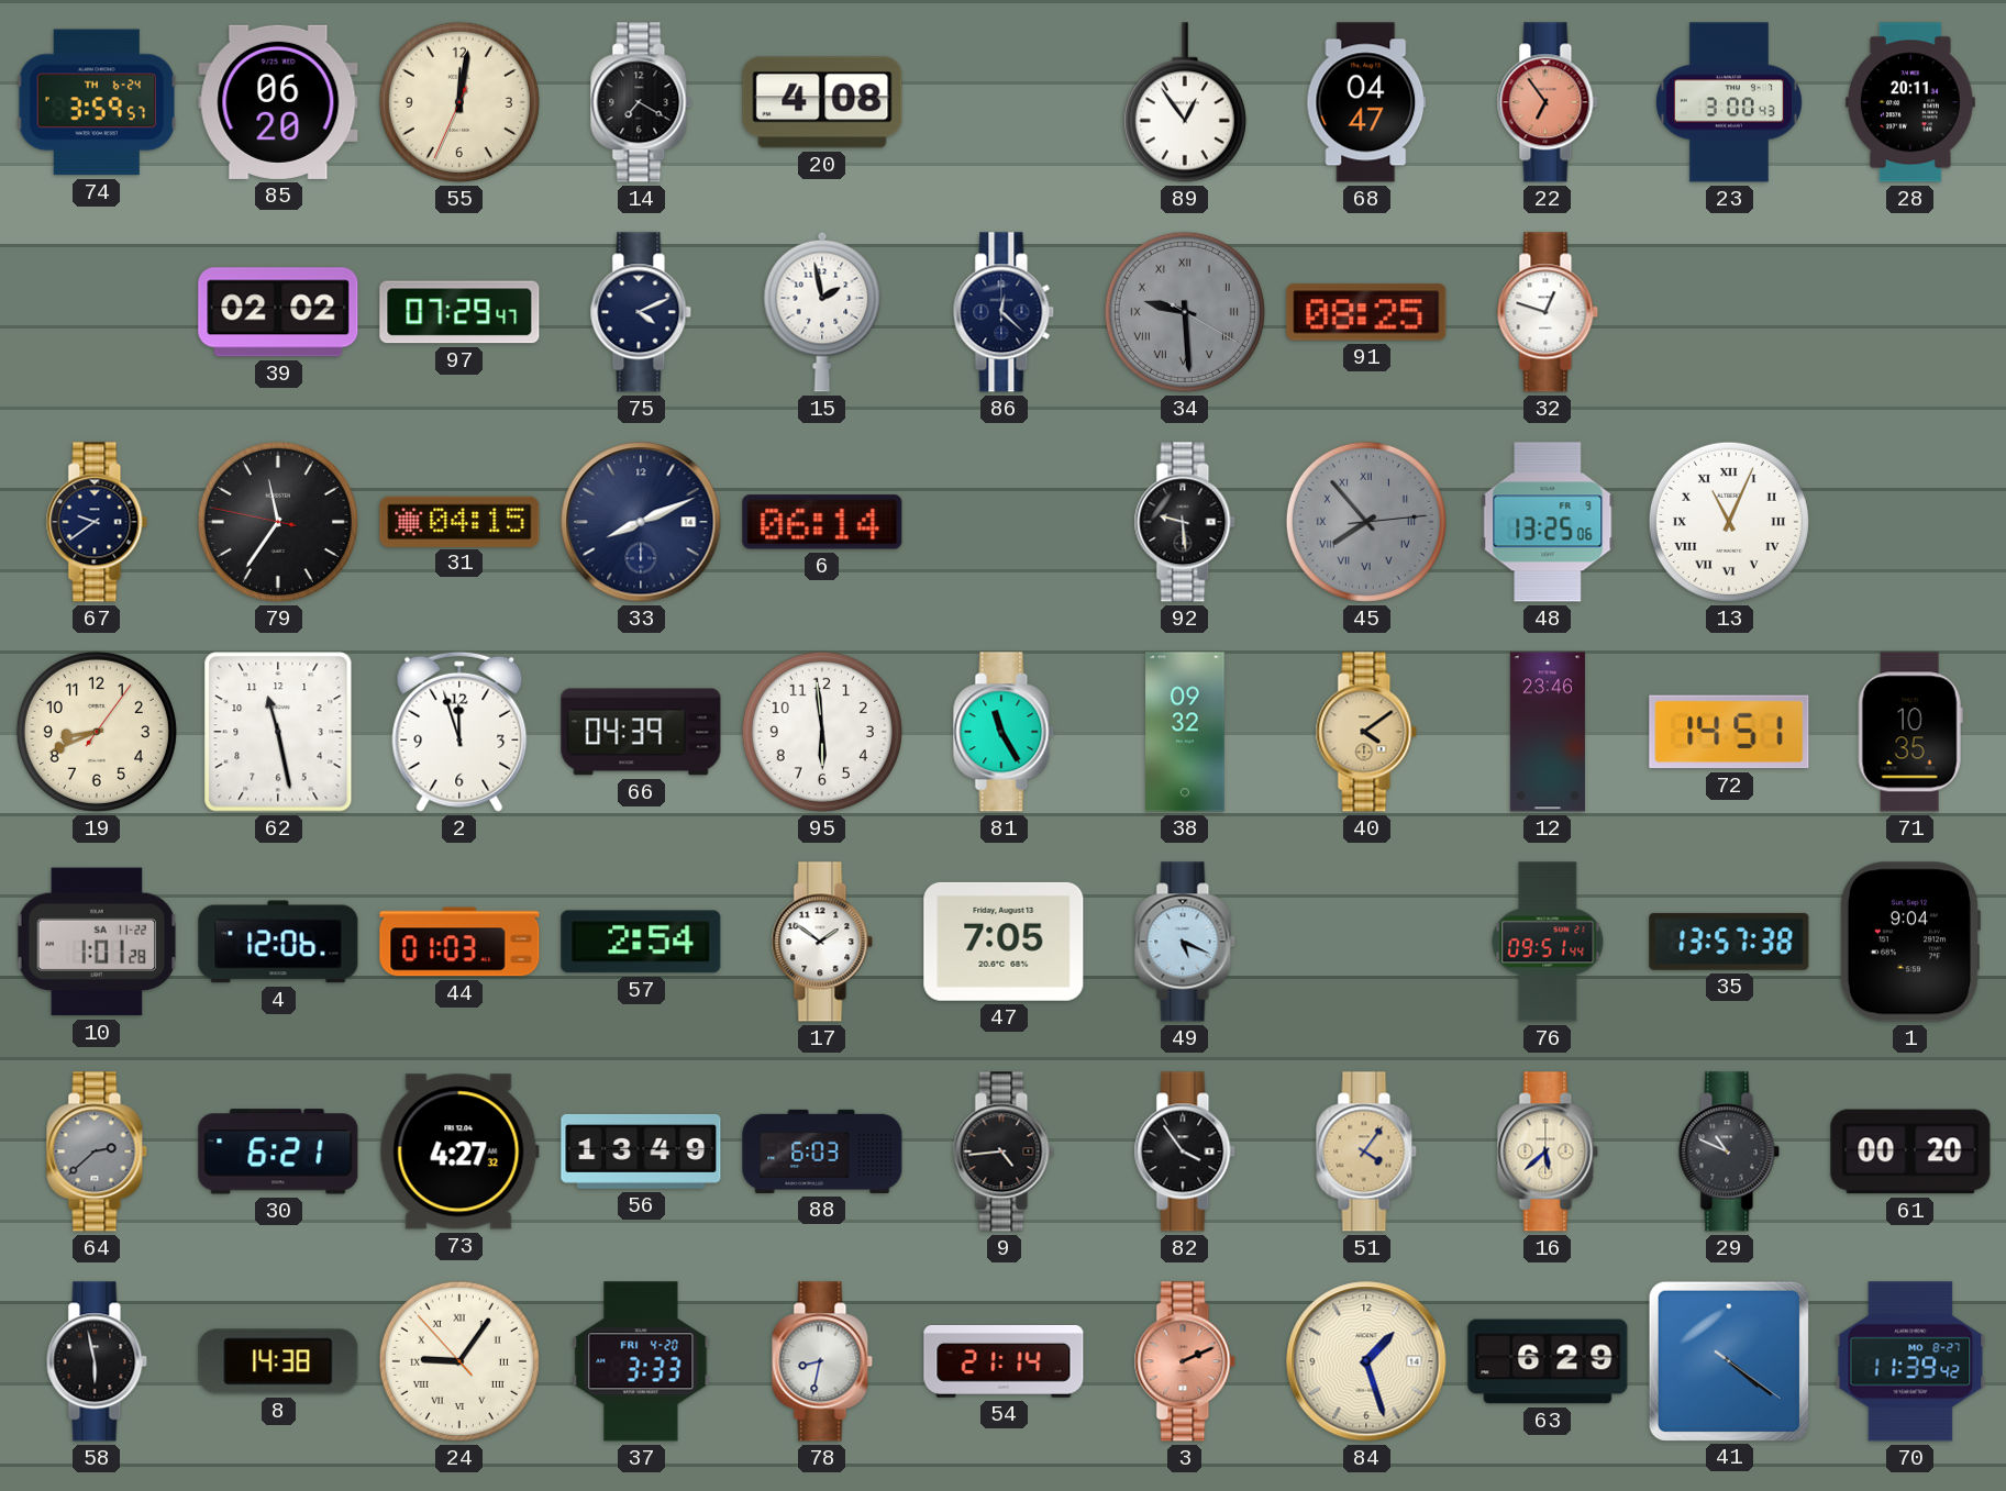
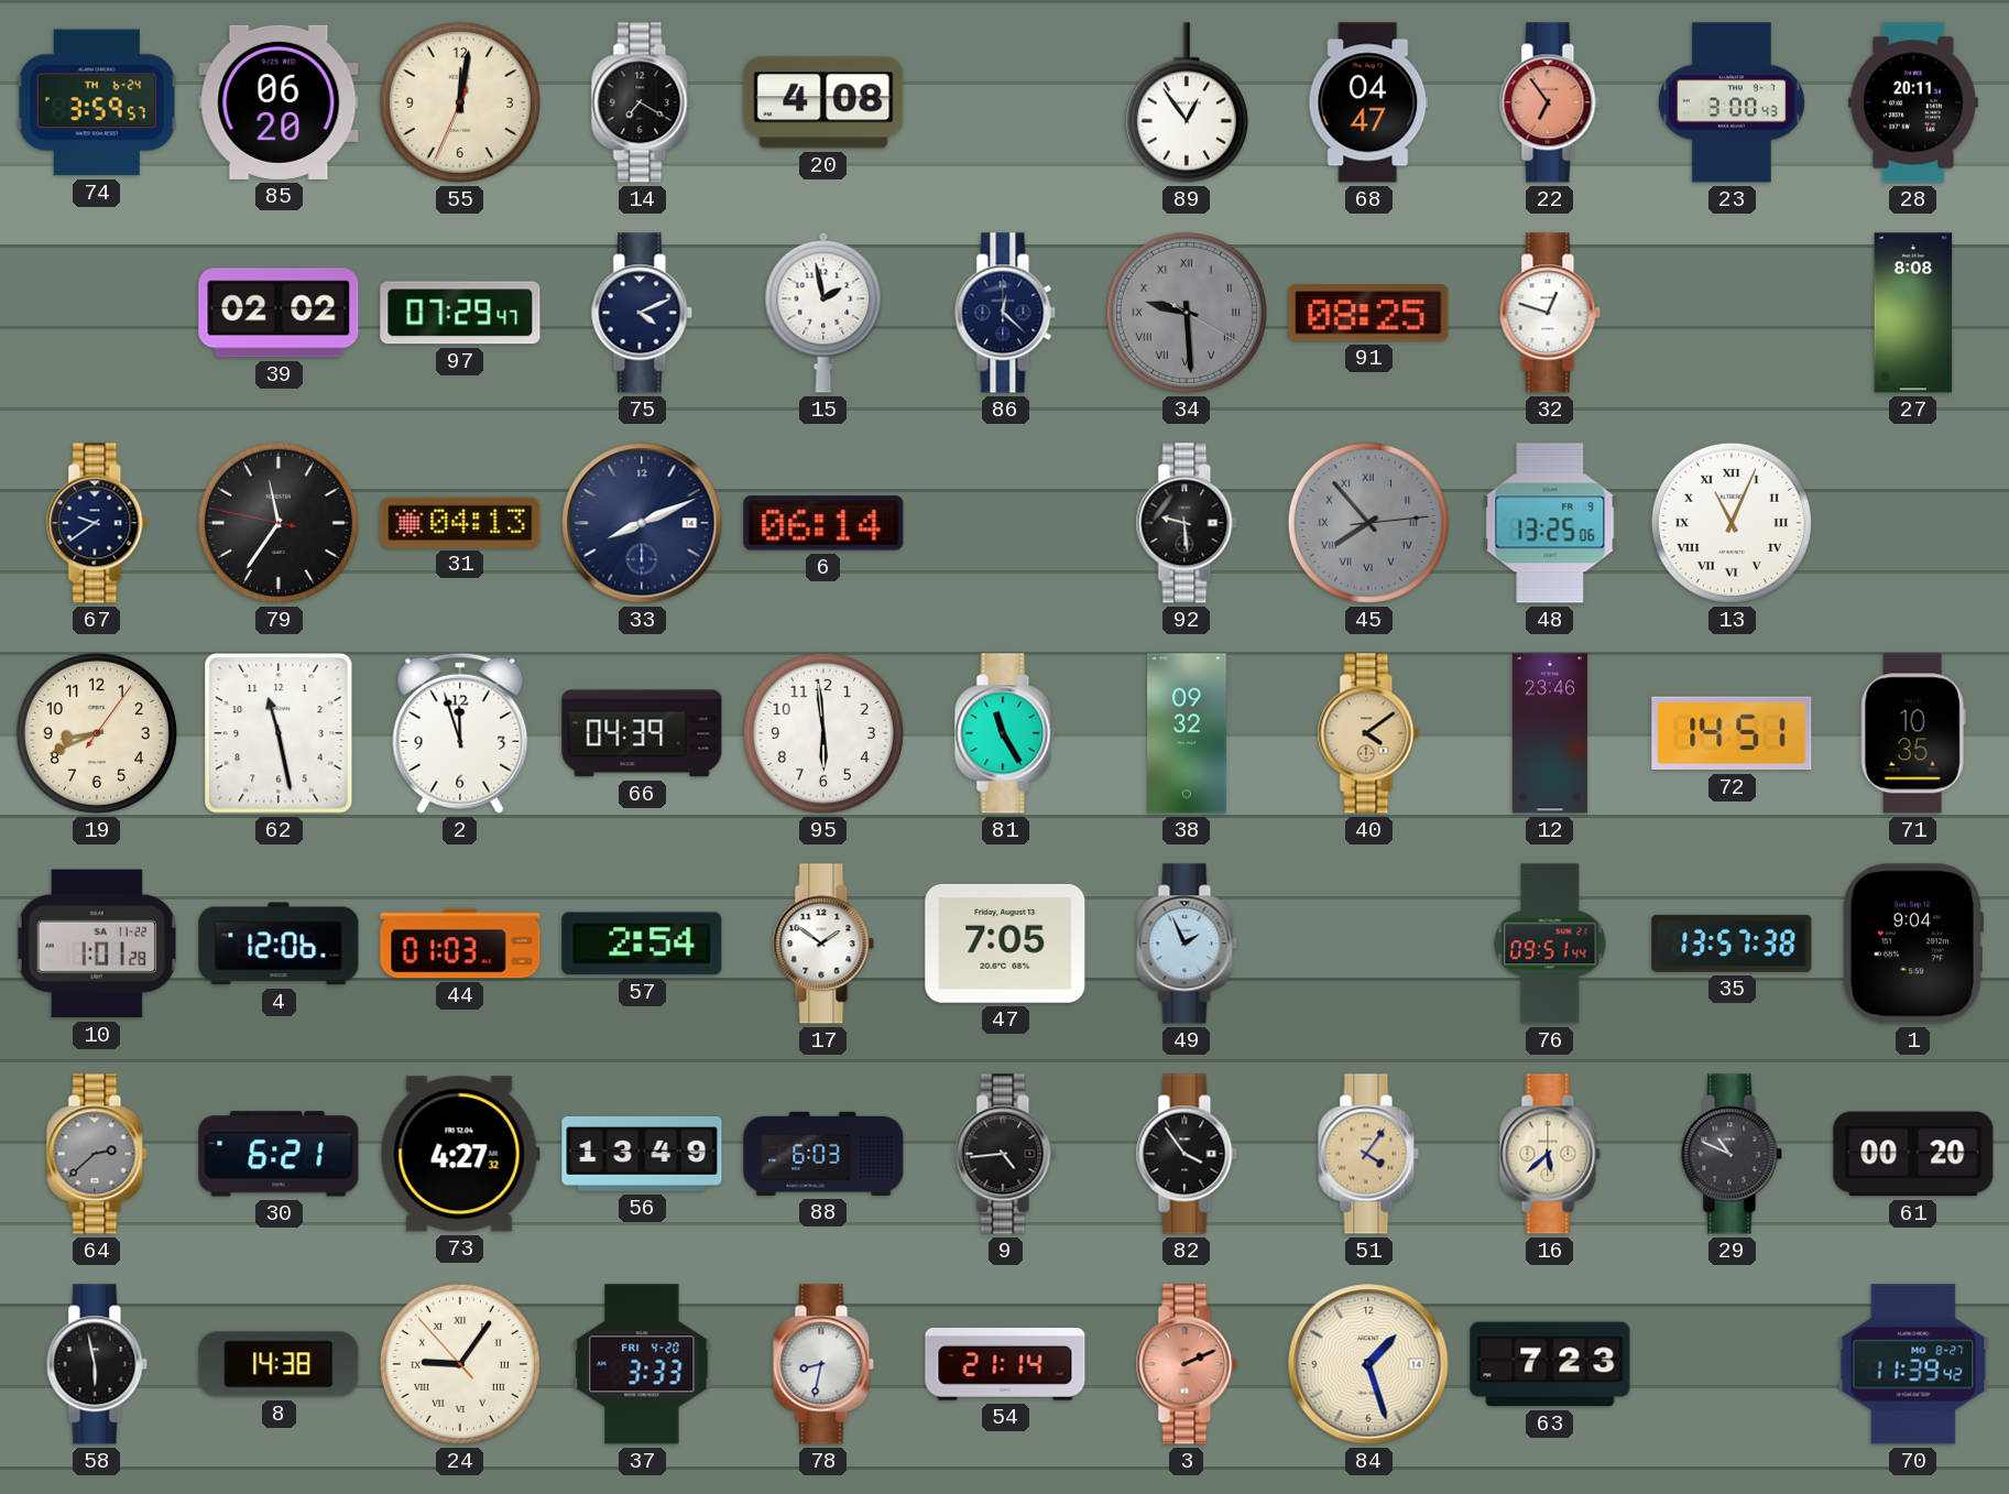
27: none -> 8:08
31: 04:15 -> 04:13
49: 5:19 -> 1:56
63: 6:29 -> 7:23
41: 4:21 -> none
